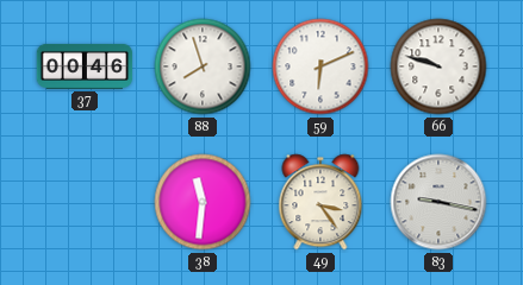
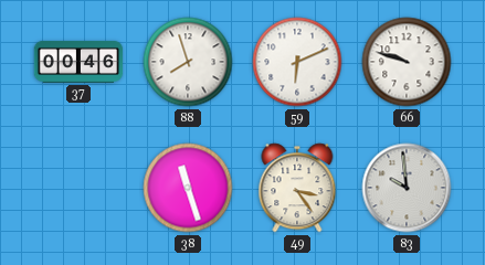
38: 11:31 -> 11:27
83: 9:17 -> 9:59
